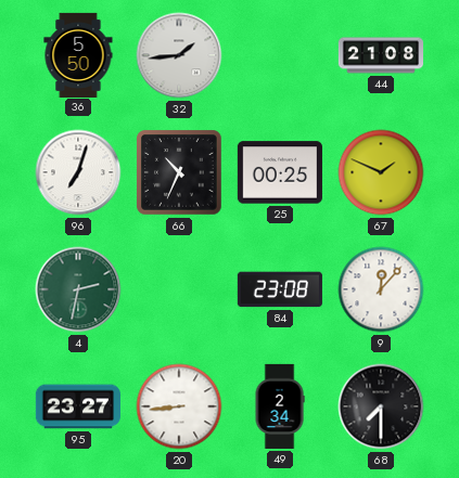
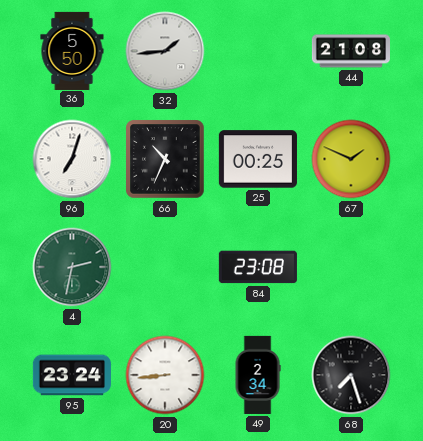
9: 12:07 -> none
95: 23:27 -> 23:24
68: 7:30 -> 7:27
